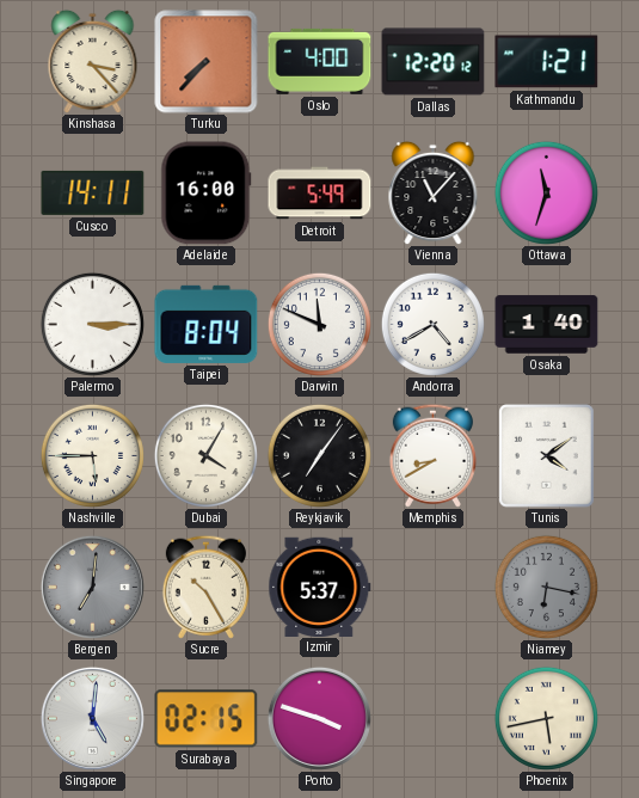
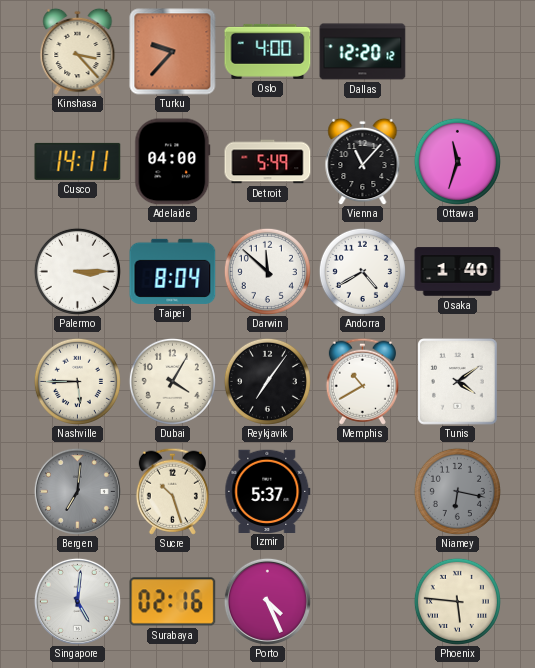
Turku: 7:37 -> 9:37
Kathmandu: 1:21 -> none
Adelaide: 16:00 -> 04:00
Darwin: 11:49 -> 11:52
Memphis: 8:40 -> 10:40
Sucre: 10:25 -> 10:27
Surabaya: 02:15 -> 02:16
Porto: 3:48 -> 4:26
Phoenix: 5:43 -> 5:46
